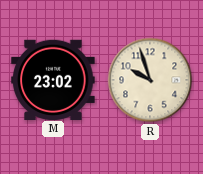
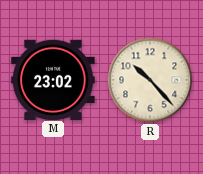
R: 9:57 -> 10:23
